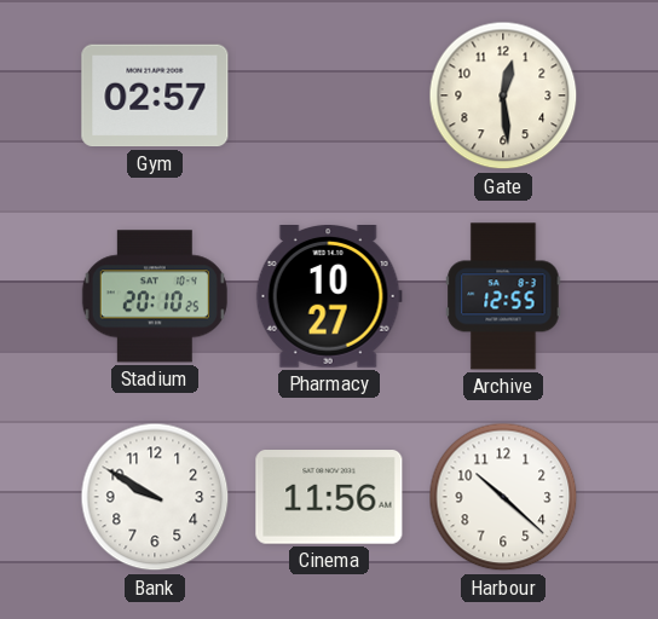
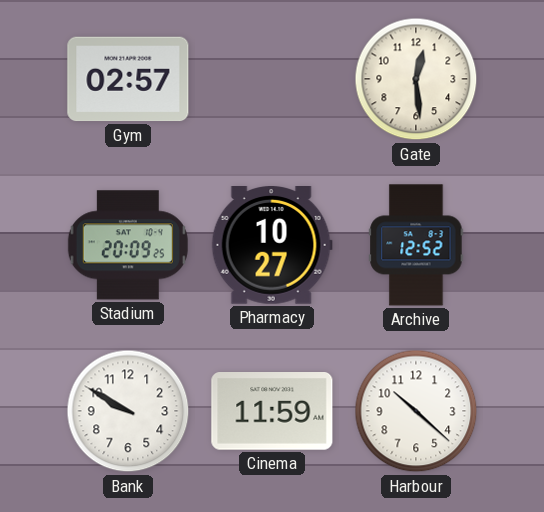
Stadium: 20:10 -> 20:09
Archive: 12:55 -> 12:52
Cinema: 11:56 -> 11:59
